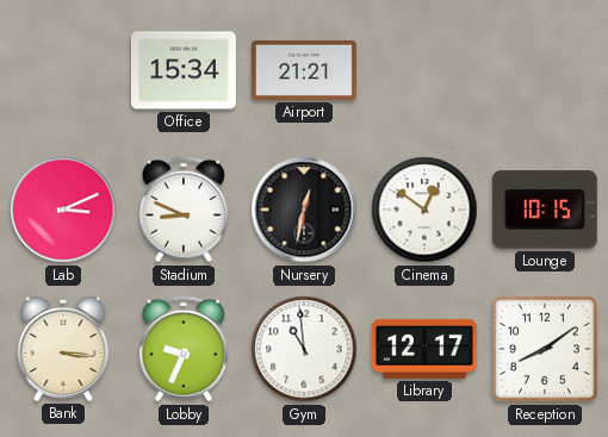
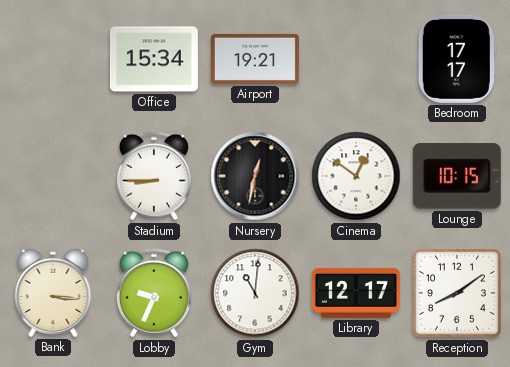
Airport: 21:21 -> 19:21
Bedroom: none -> 17:17
Lab: 3:11 -> none
Stadium: 8:49 -> 8:45
Gym: 10:59 -> 11:01
